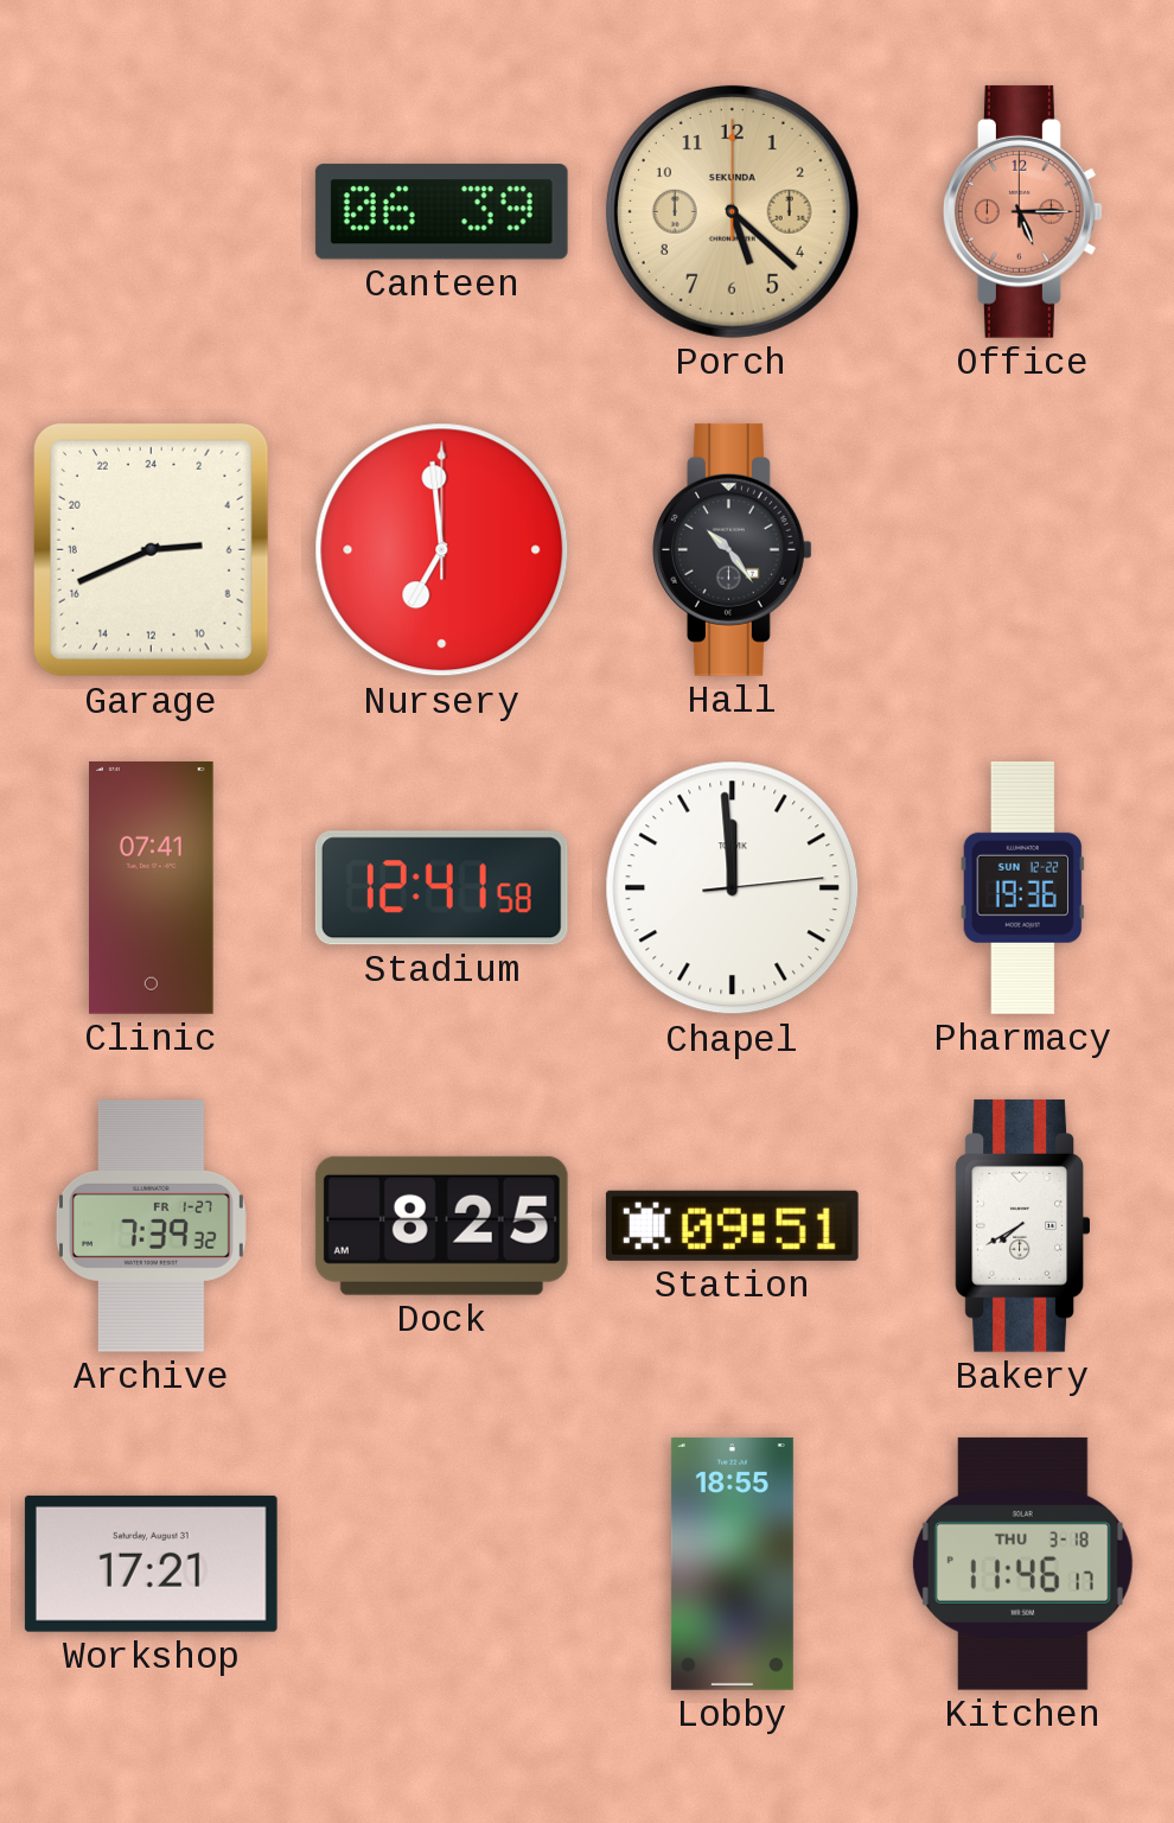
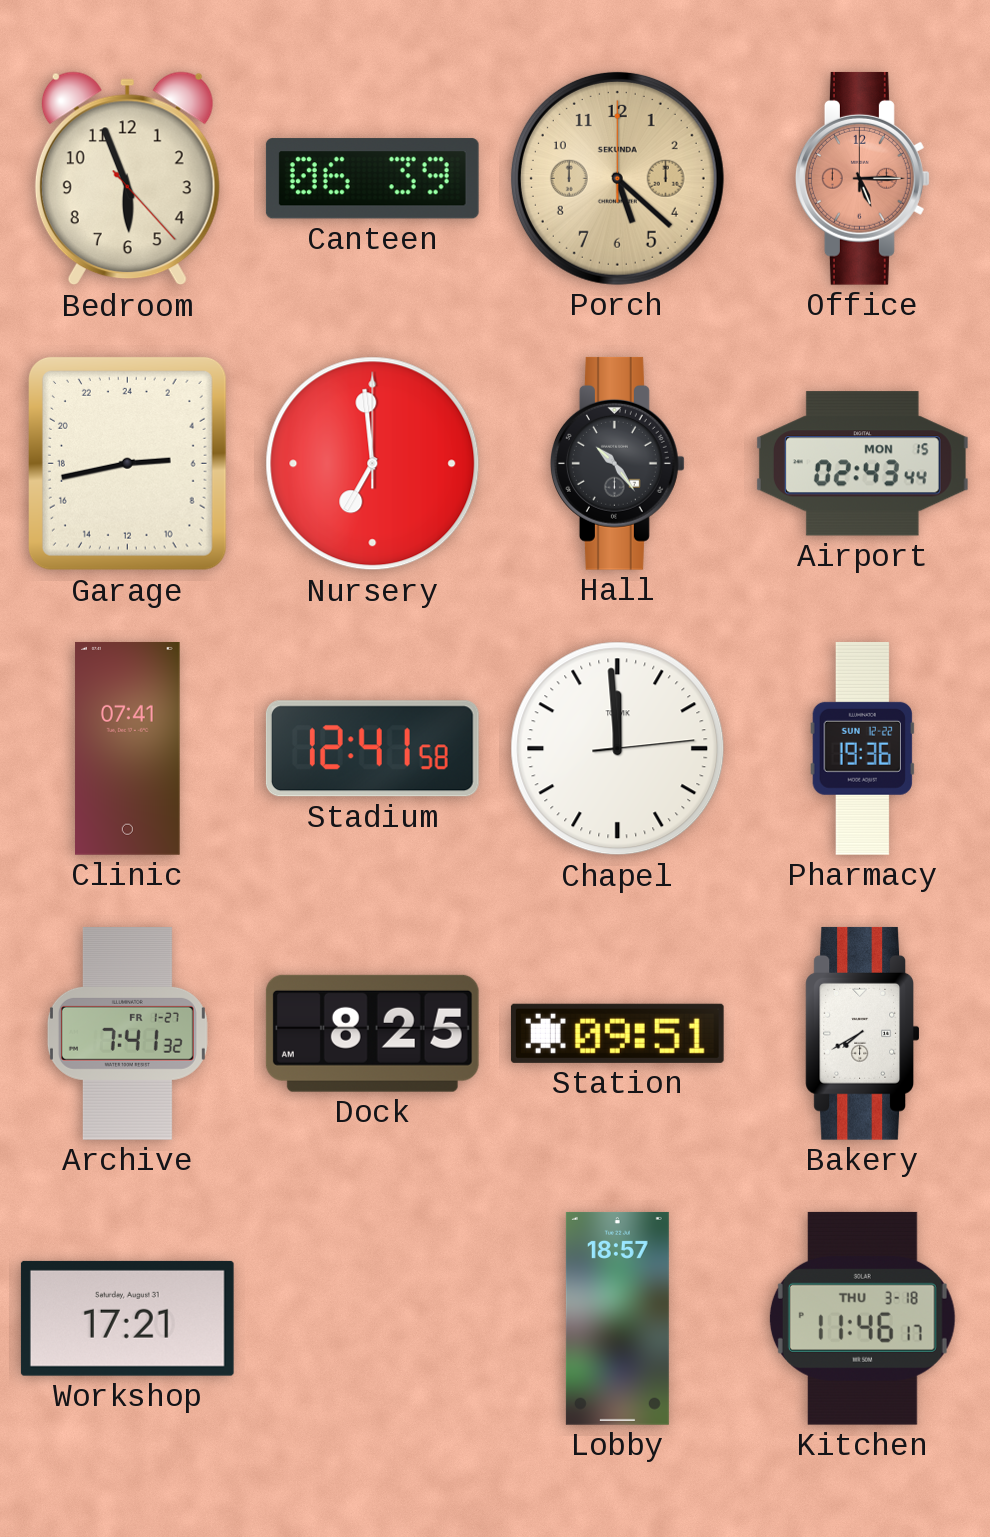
Bedroom: none -> 5:56
Garage: 5:41 -> 5:43
Airport: none -> 02:43
Archive: 7:39 -> 7:41
Lobby: 18:55 -> 18:57
